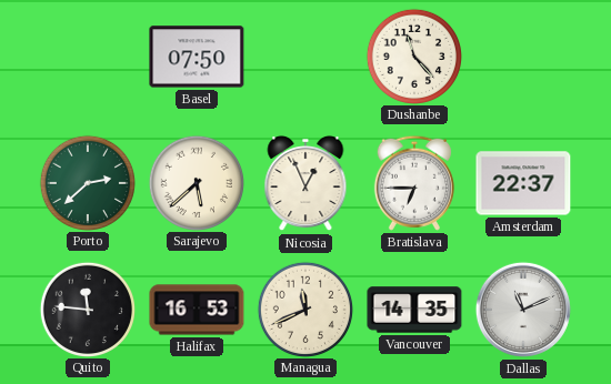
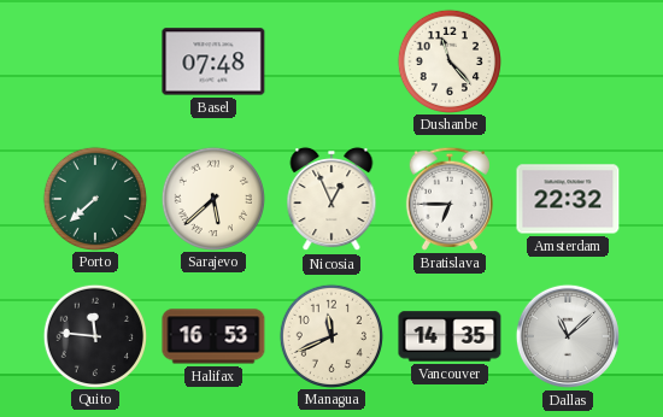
Basel: 07:50 -> 07:48
Porto: 2:38 -> 7:38
Amsterdam: 22:37 -> 22:32
Dallas: 11:11 -> 11:08
